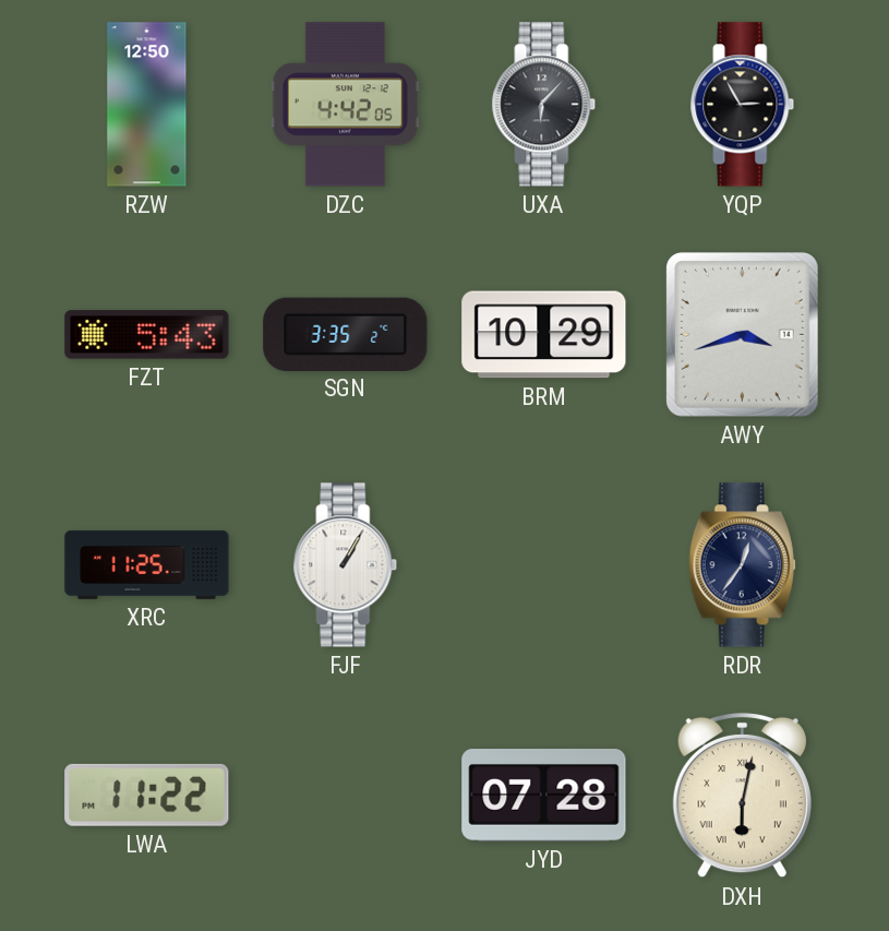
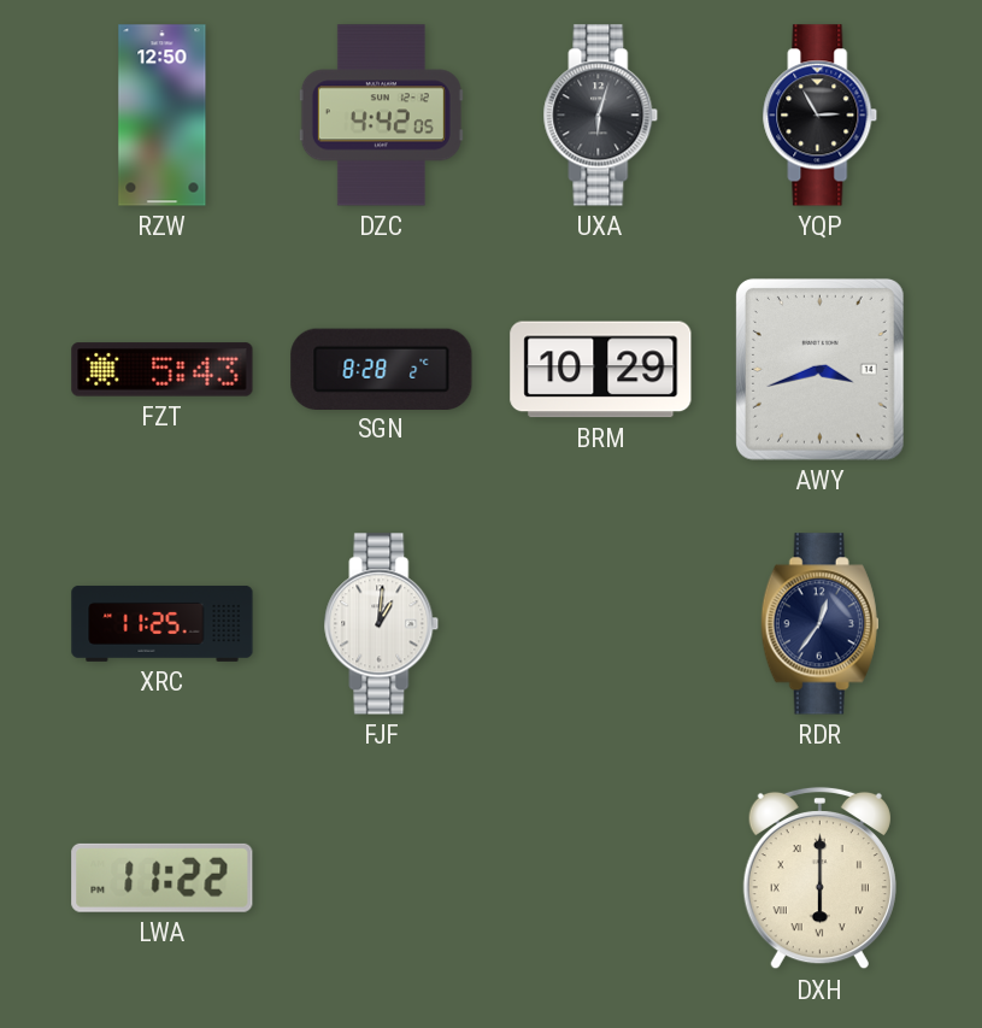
UXA: 6:07 -> 6:03
SGN: 3:35 -> 8:28
FJF: 1:05 -> 1:01
JYD: 07:28 -> none
DXH: 6:02 -> 6:00
